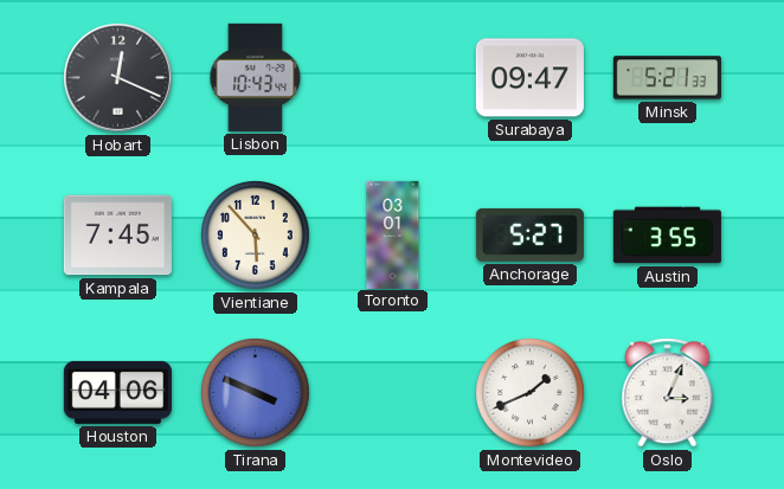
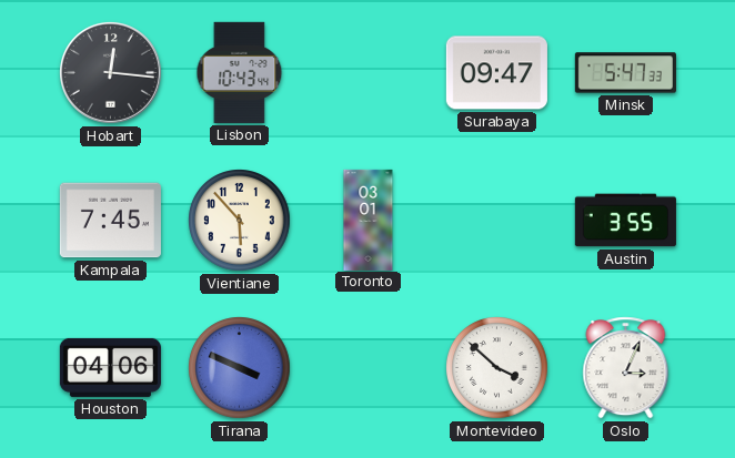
Hobart: 12:19 -> 12:16
Minsk: 5:21 -> 5:47
Anchorage: 5:27 -> none
Montevideo: 1:41 -> 3:52
